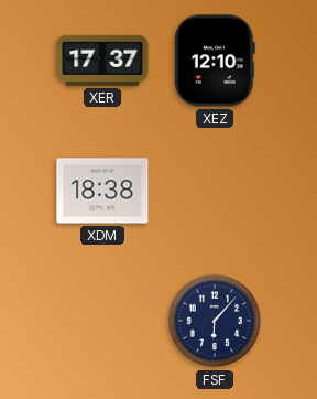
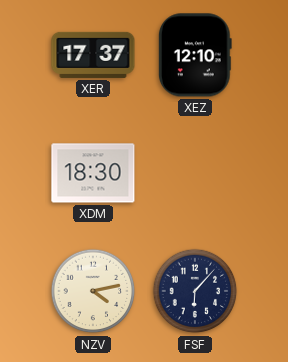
XDM: 18:38 -> 18:30
NZV: none -> 4:13
